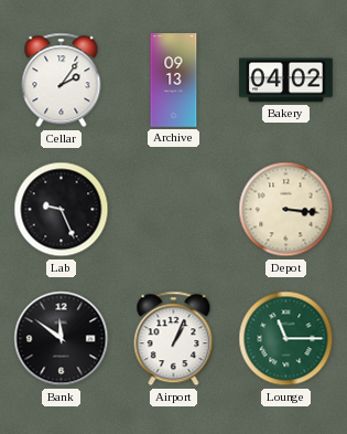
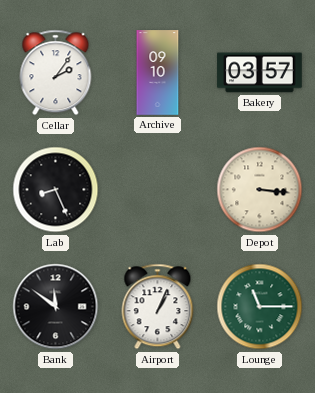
Archive: 09:13 -> 09:10
Bakery: 04:02 -> 03:57
Lab: 9:26 -> 8:26
